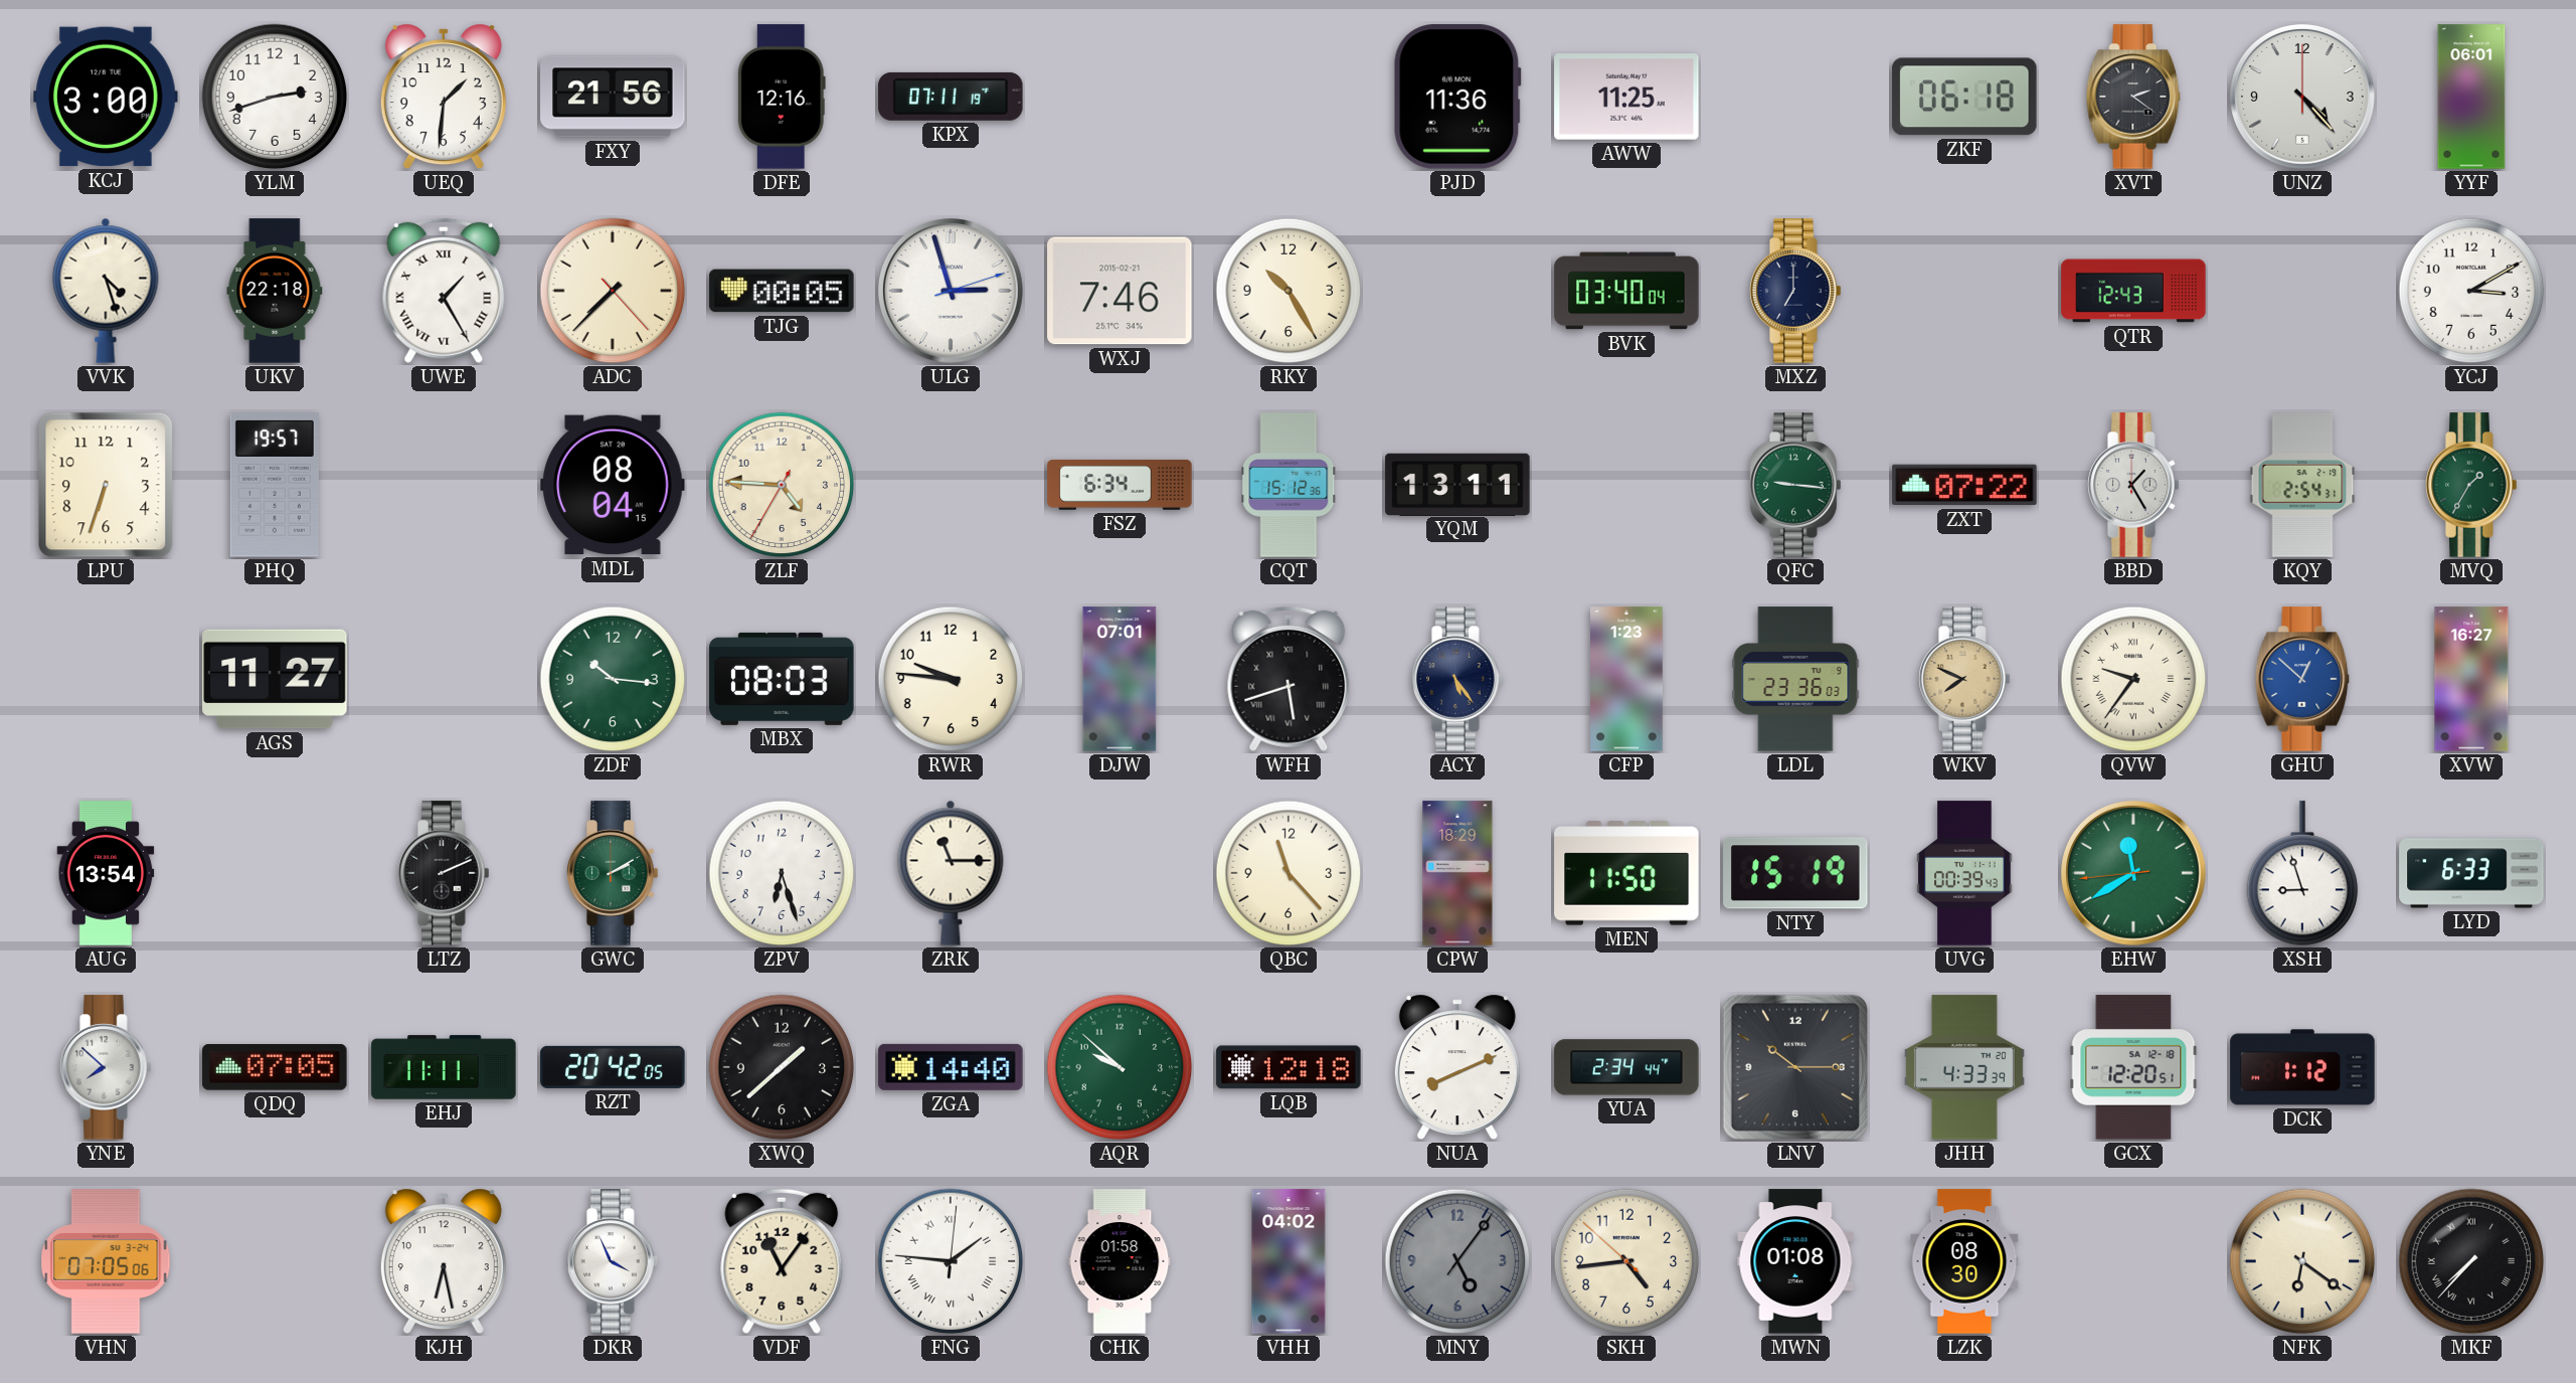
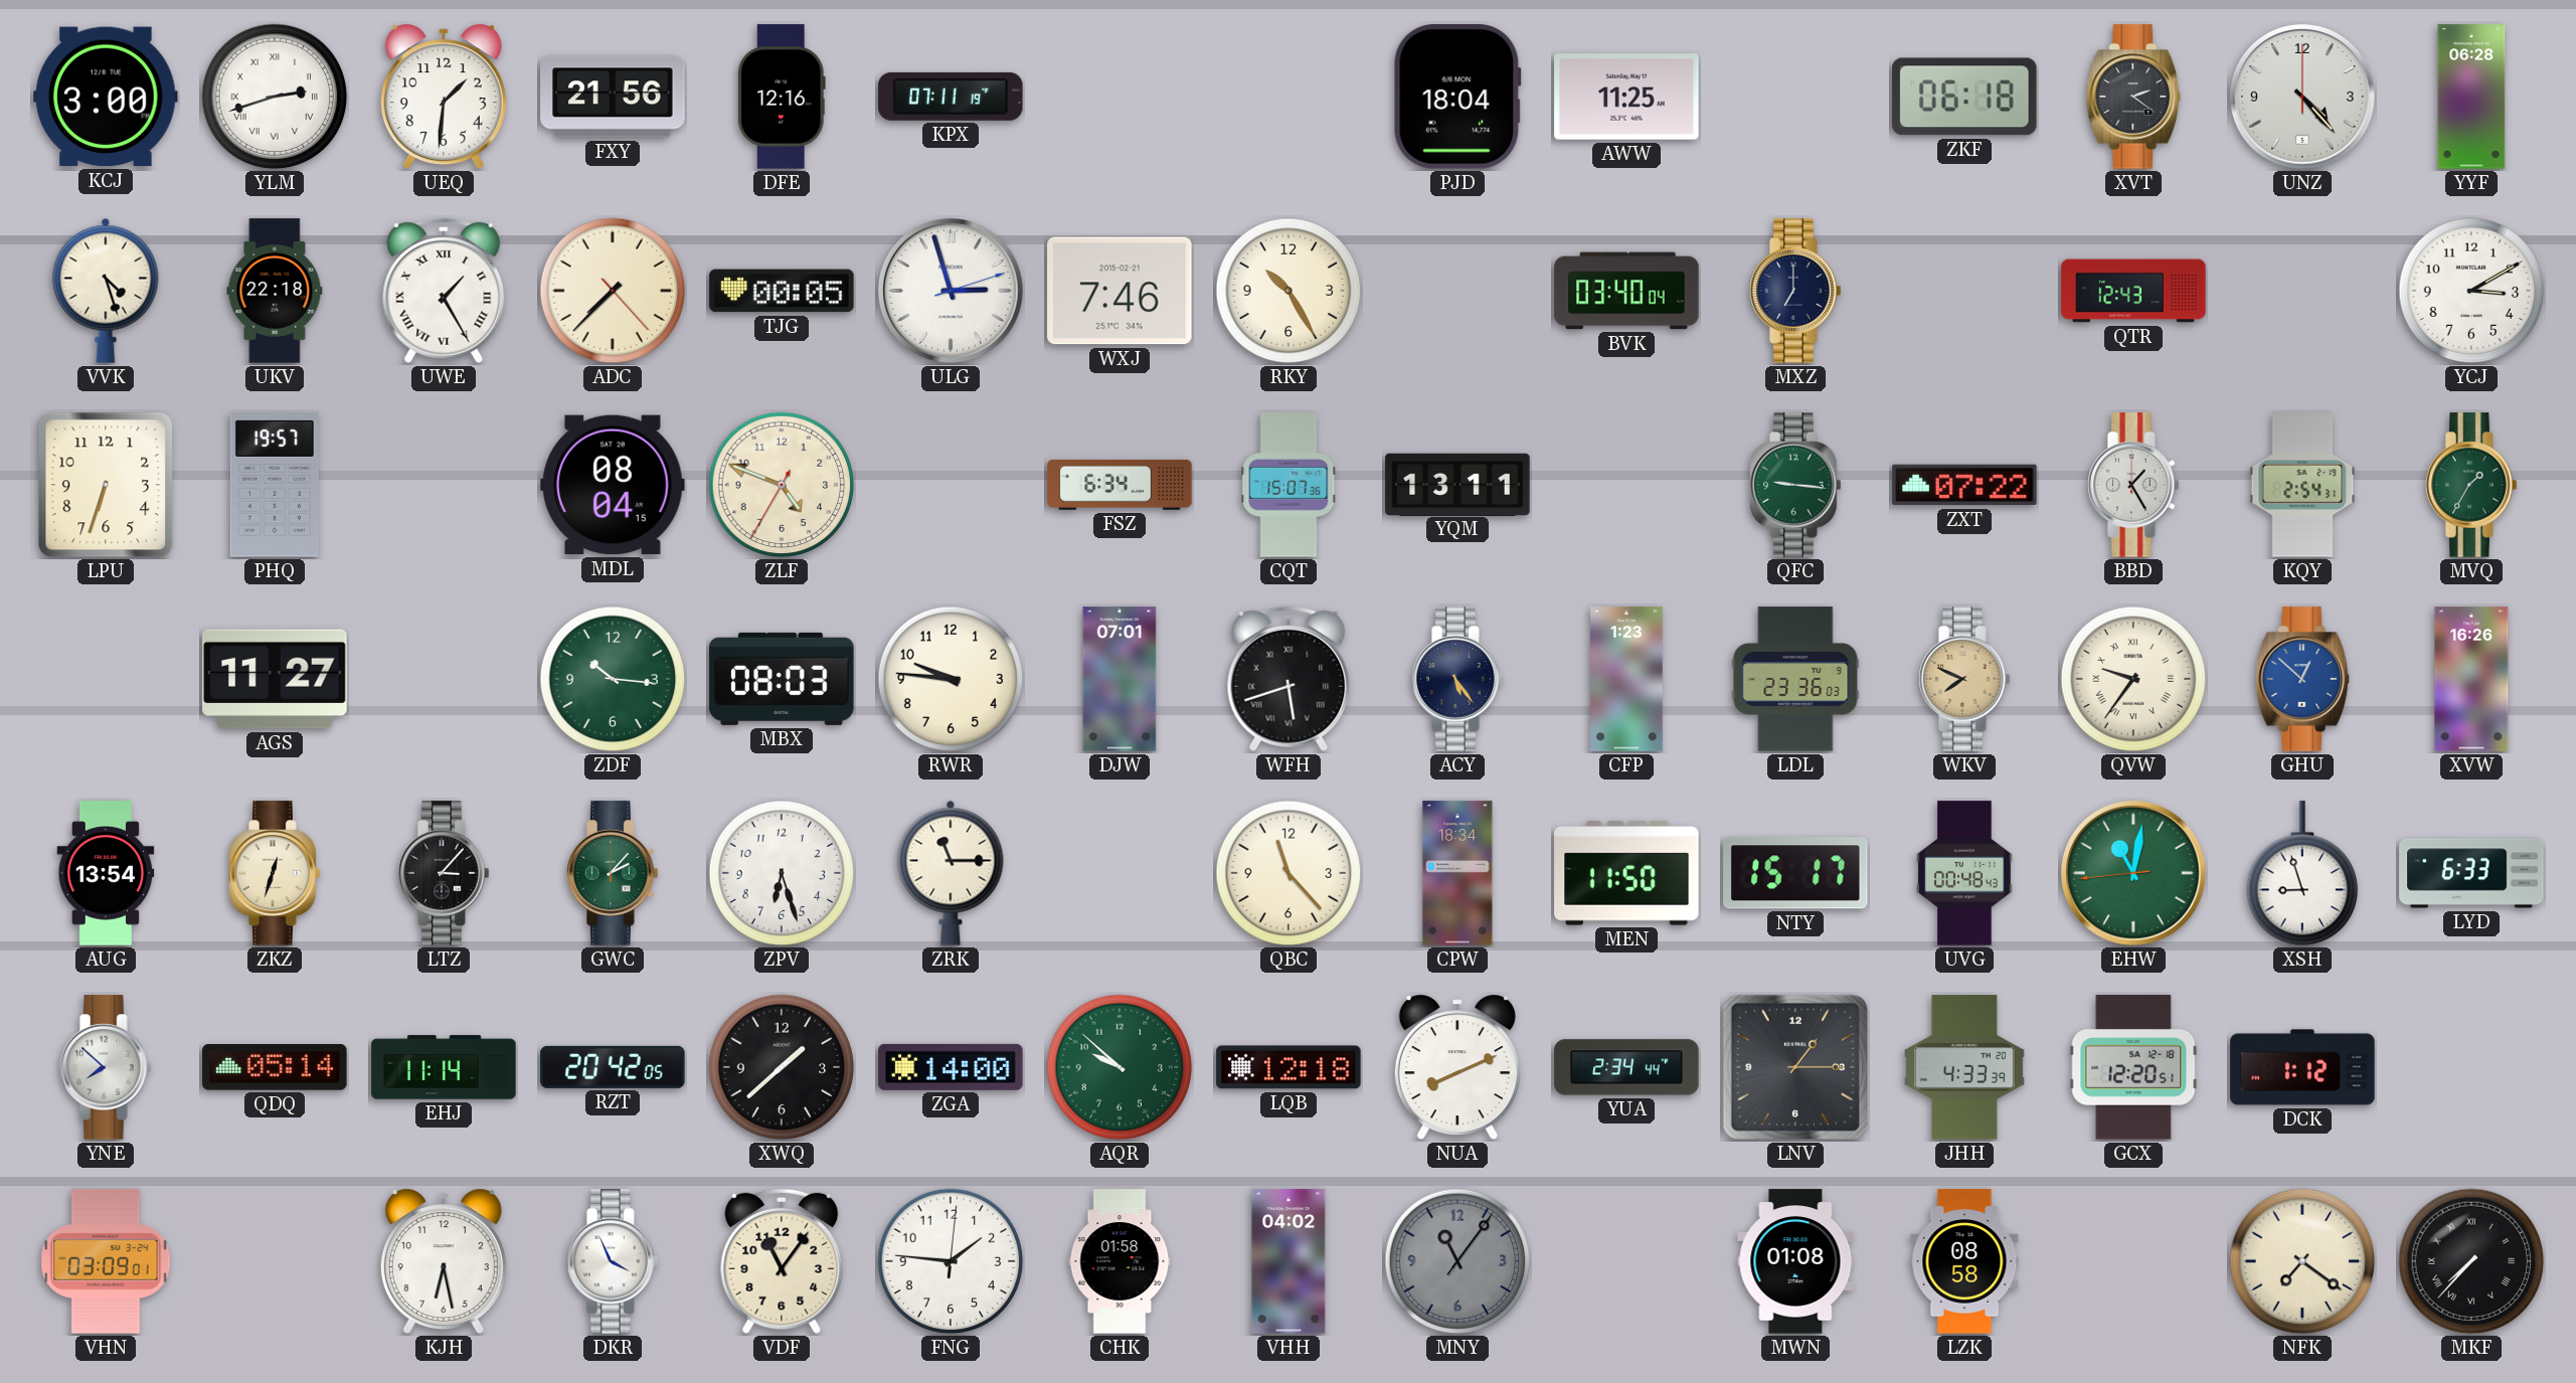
YLM numerals: Arabic -> Roman
PJD: 11:36 -> 18:04
YYF: 06:01 -> 06:28
ZLF: 4:45 -> 4:48
CQT: 15:12 -> 15:07
XVW: 16:27 -> 16:26
ZKZ: none -> 12:33
LTZ: 2:11 -> 3:07
GWC: 2:10 -> 2:07
CPW: 18:29 -> 18:34
NTY: 15:19 -> 15:17
UVG: 00:39 -> 00:48
EHW: 11:39 -> 11:01
QDQ: 07:05 -> 05:14
EHJ: 11:11 -> 11:14
ZGA: 14:40 -> 14:00
LNV: 10:15 -> 1:15
VHN: 07:05 -> 03:09
FNG numerals: Roman -> Arabic
MNY: 5:06 -> 11:06
SKH: 4:43 -> none
LZK: 08:30 -> 08:58
NFK: 6:21 -> 7:21
